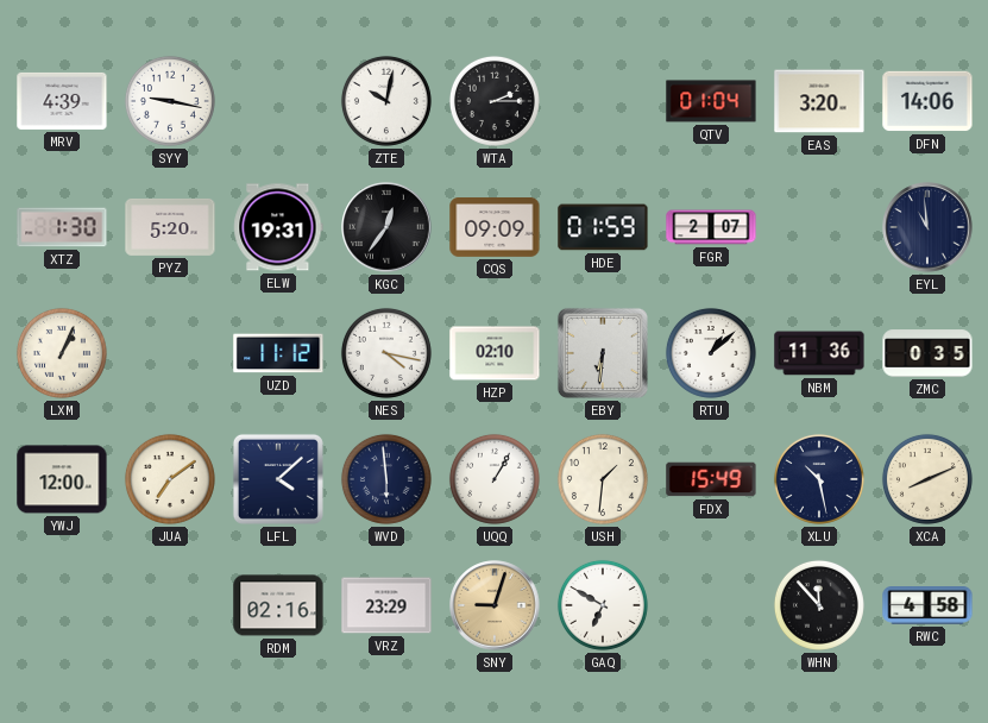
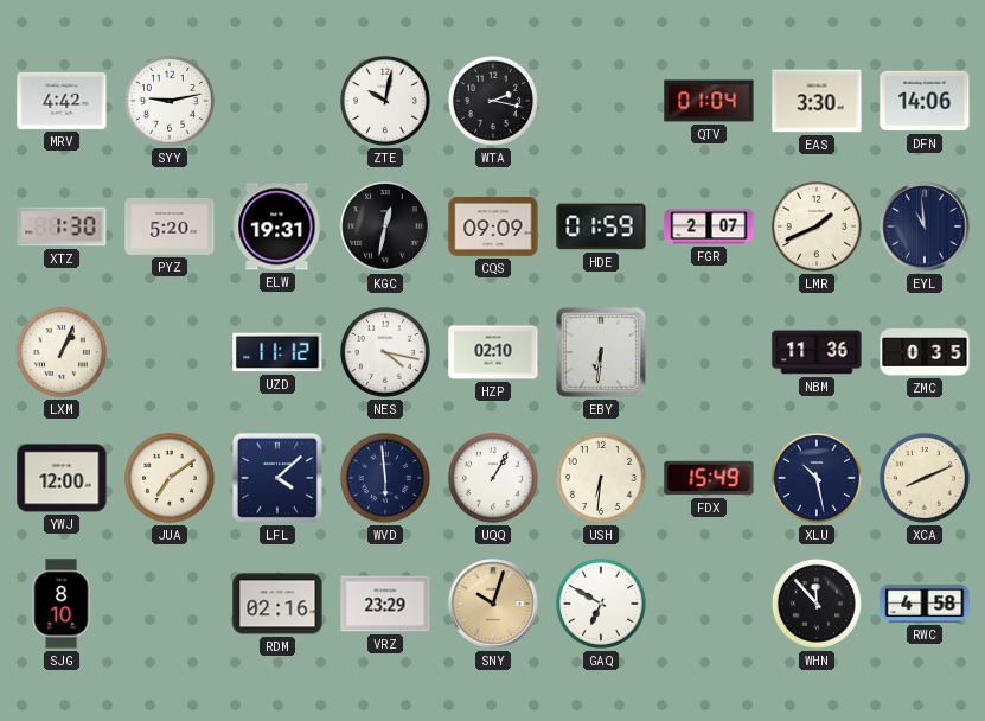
MRV: 4:39 -> 4:42
SYY: 9:17 -> 9:13
WTA: 2:15 -> 2:17
EAS: 3:20 -> 3:30
KGC: 12:36 -> 12:32
LMR: none -> 1:41
RTU: 1:08 -> none
USH: 1:31 -> 6:31
SJG: none -> 8:10
SNY: 9:03 -> 10:03
